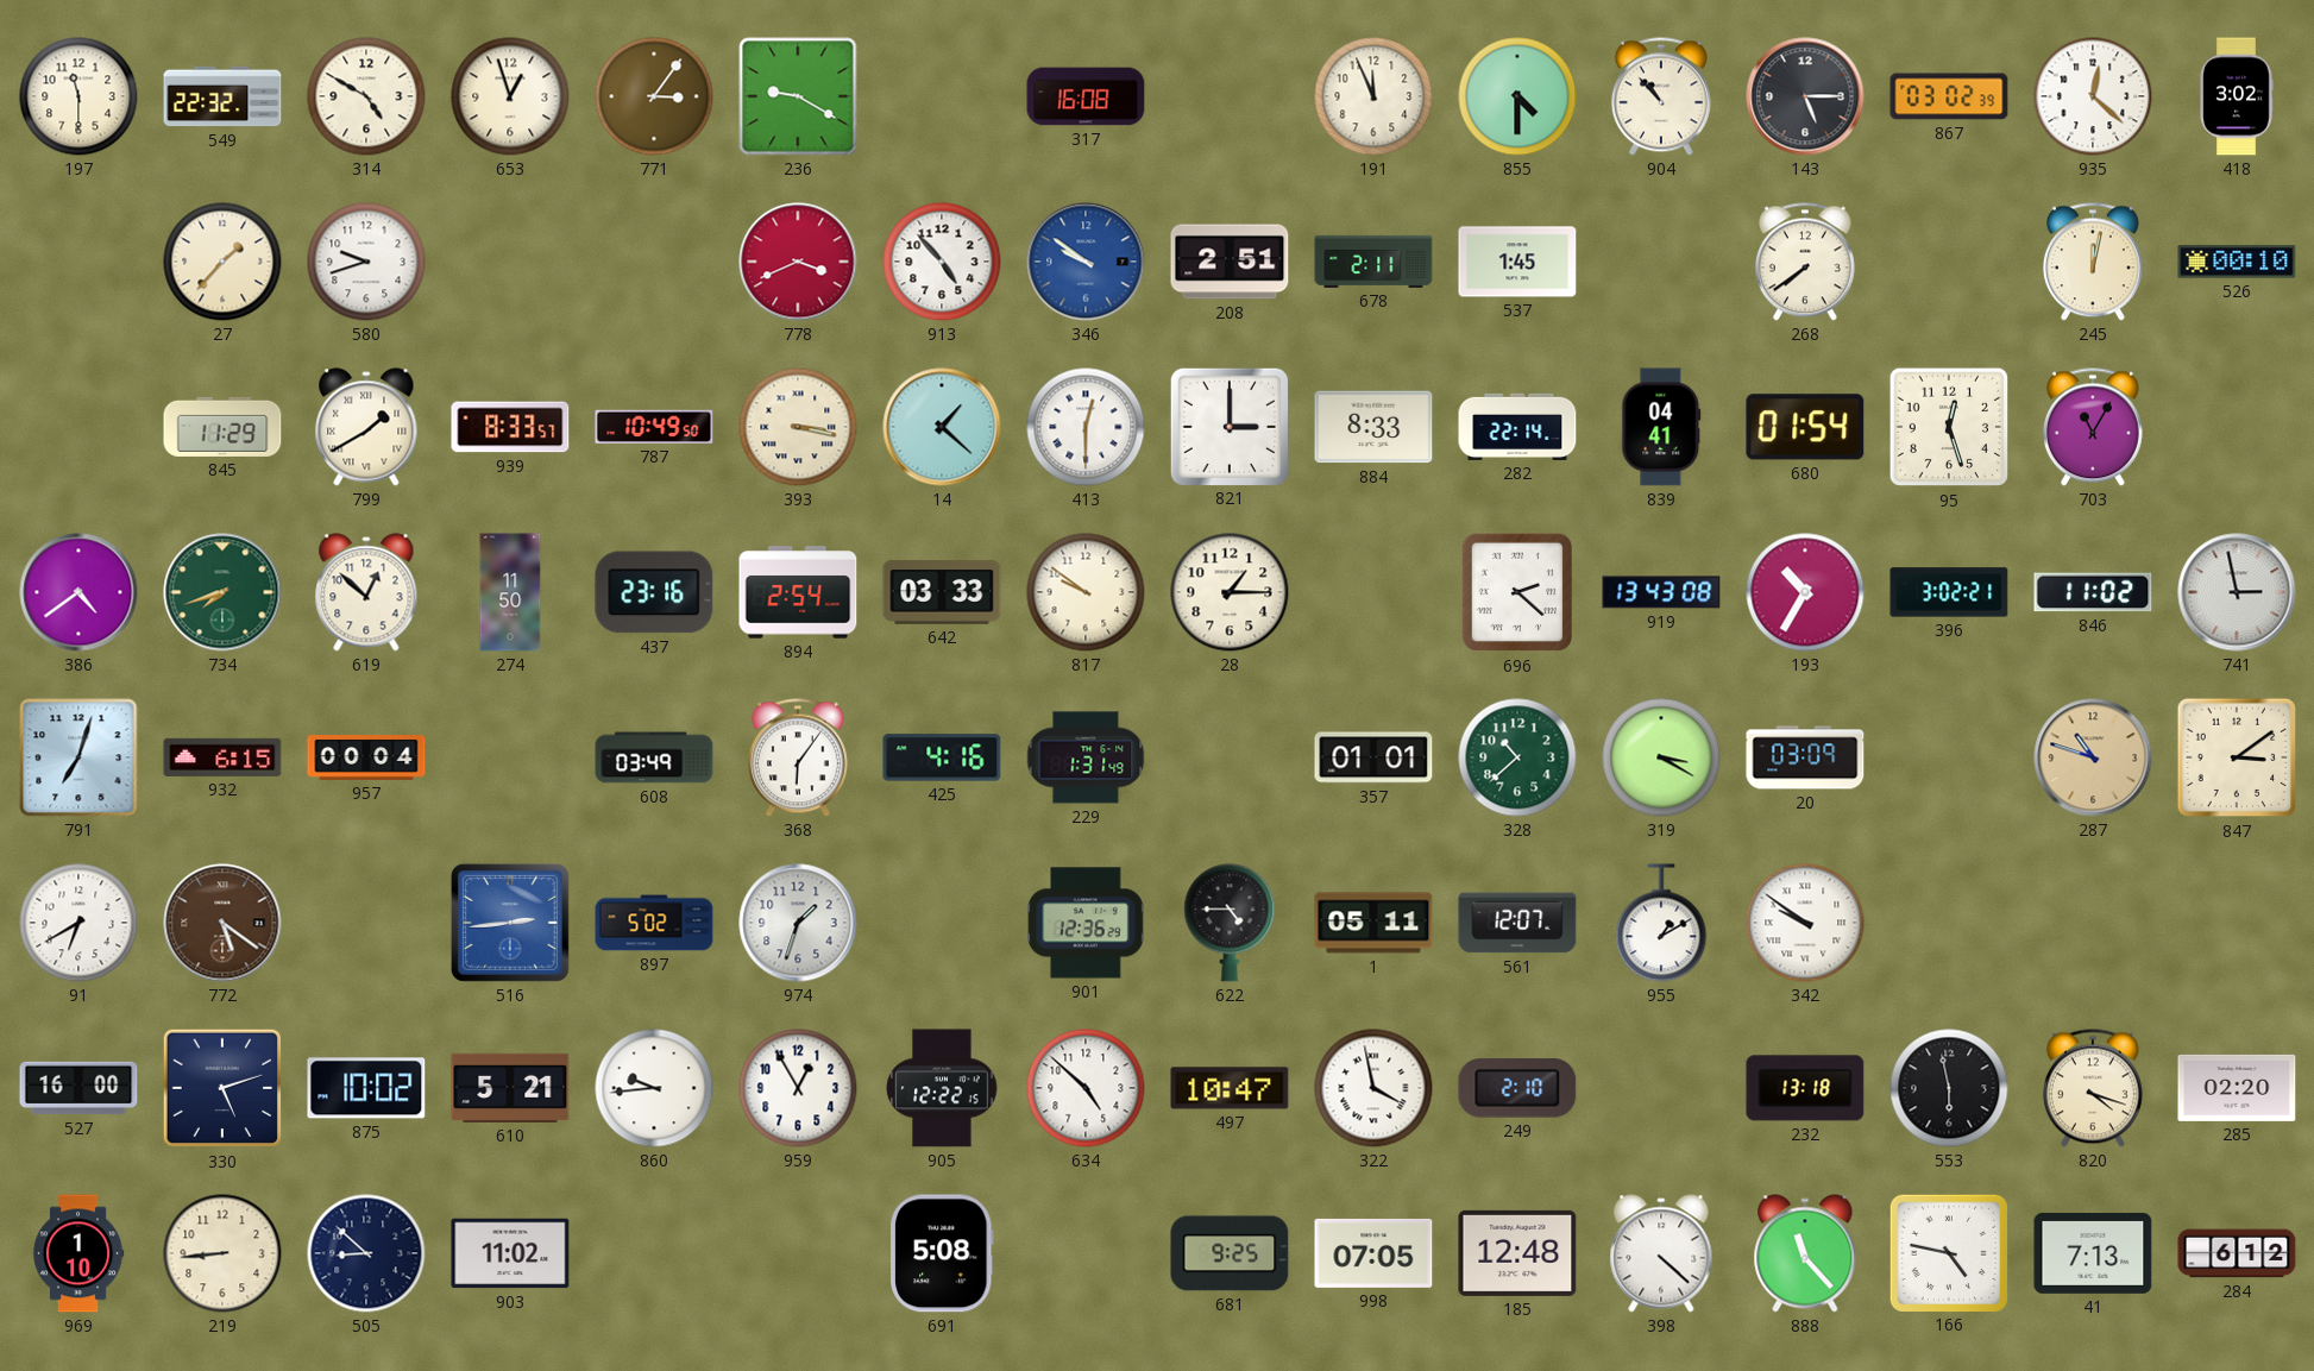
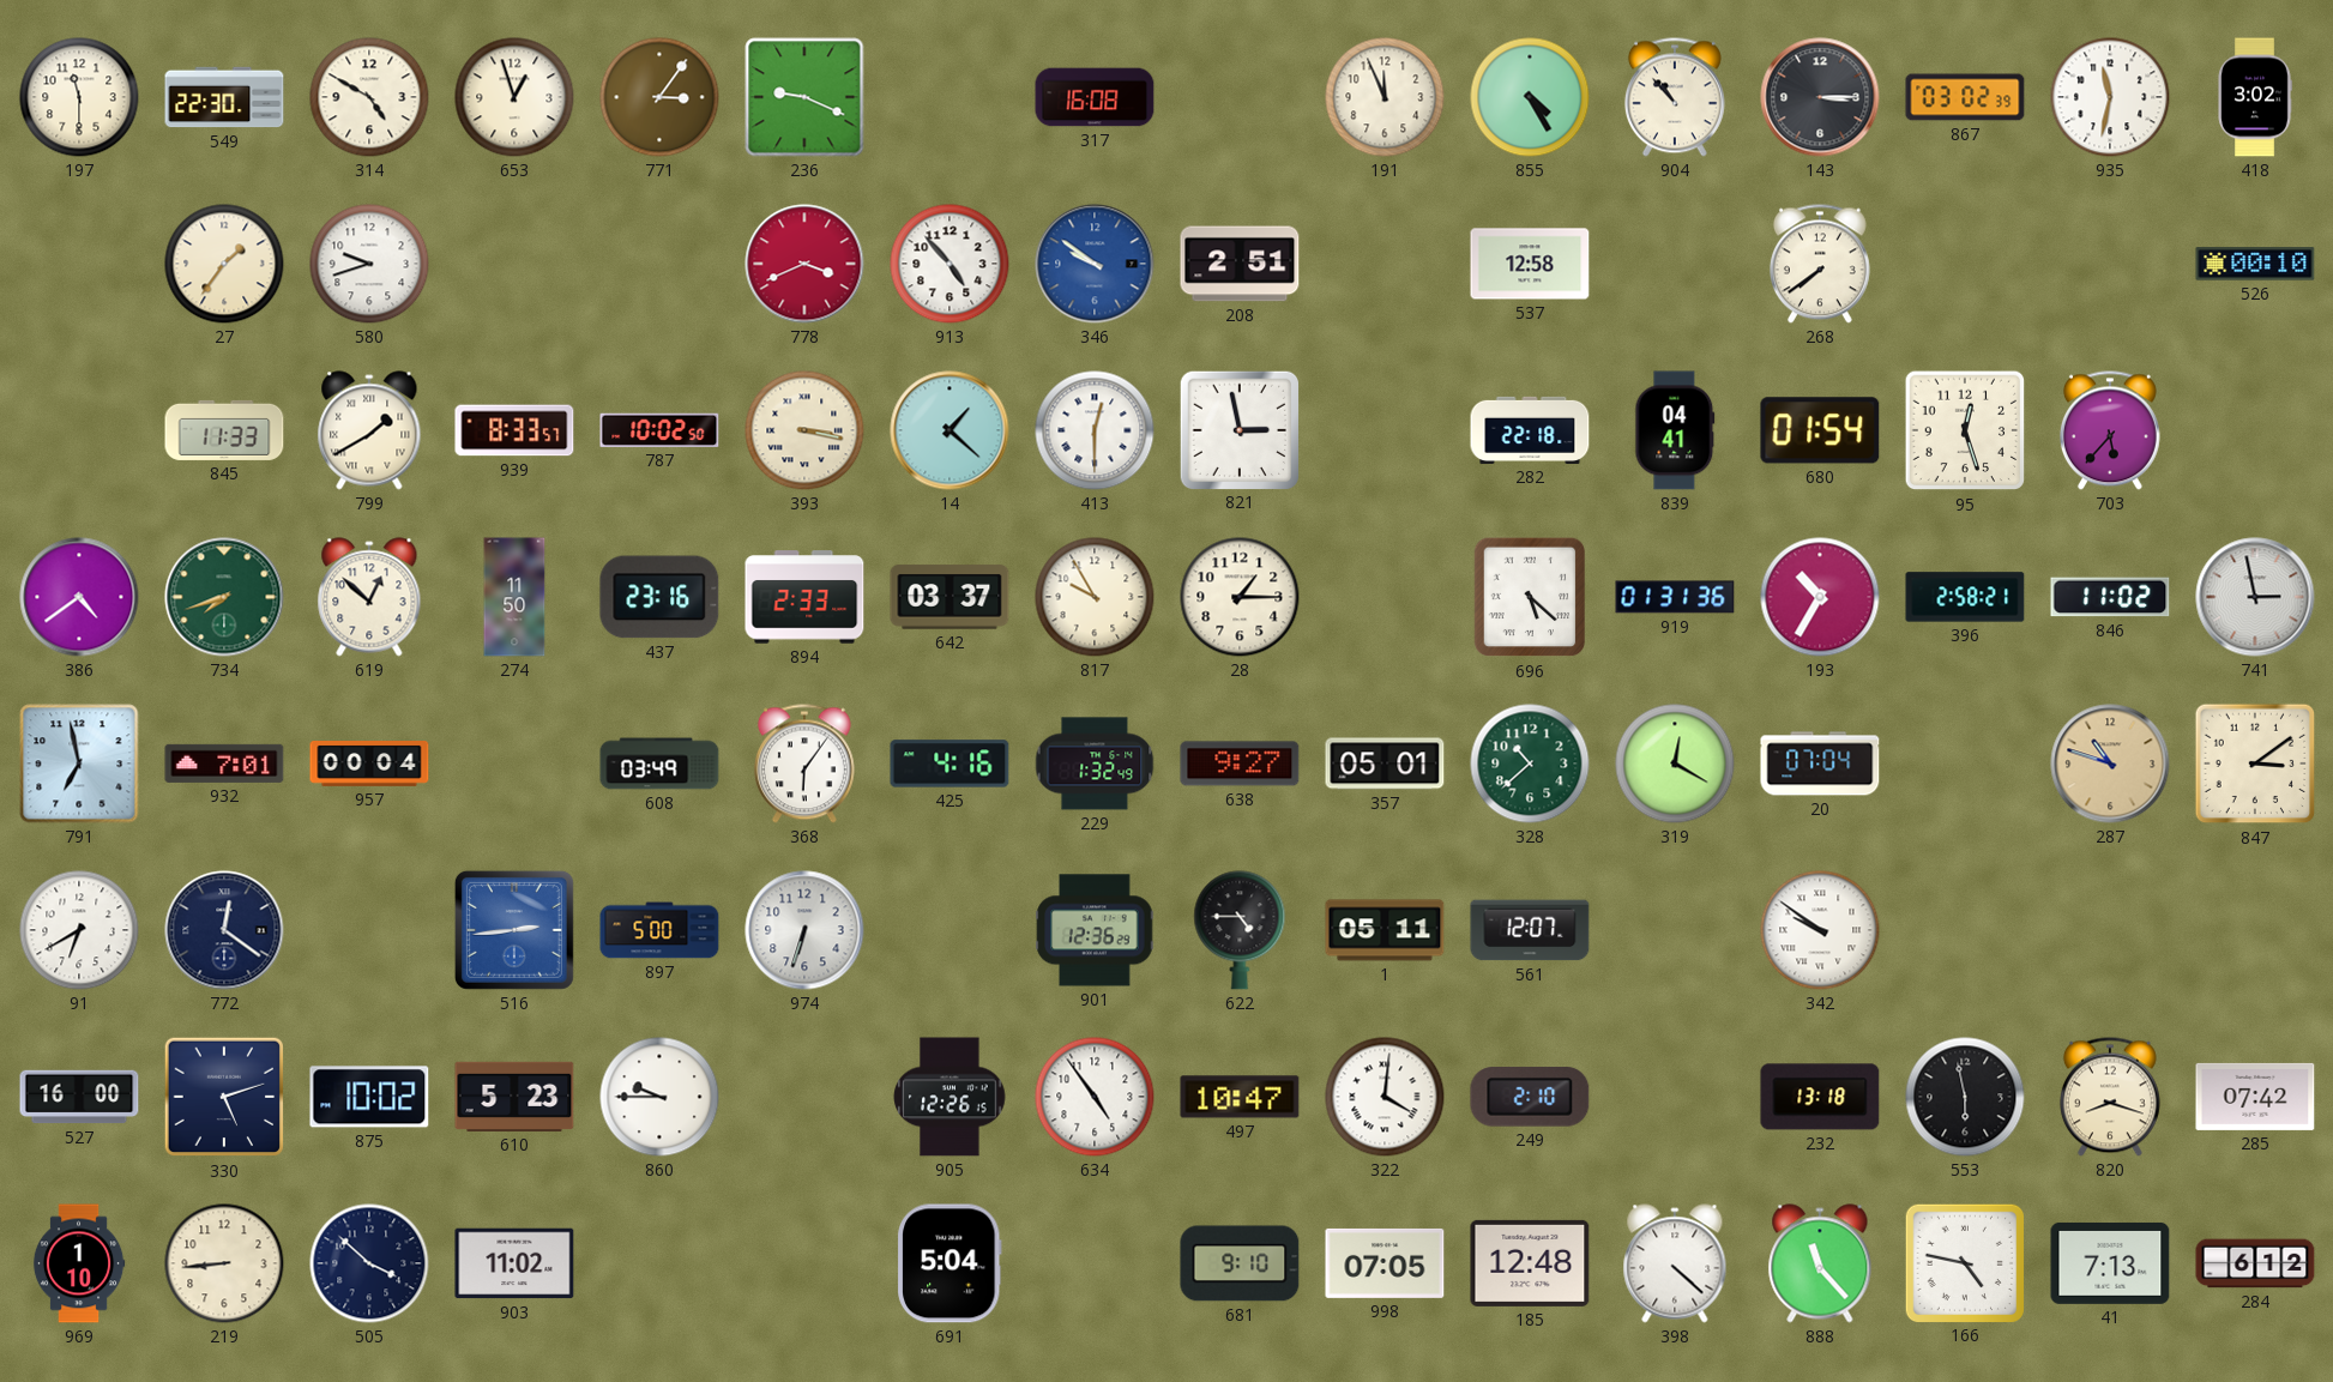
549: 22:32 -> 22:30
236: 9:20 -> 9:19
855: 4:30 -> 4:25
143: 5:15 -> 3:15
935: 12:22 -> 11:32
27: 1:37 -> 1:36
678: 2:11 -> none
537: 1:45 -> 12:58
245: 12:02 -> none
845: 11:29 -> 11:33
787: 10:49 -> 10:02
821: 3:00 -> 2:58
884: 8:33 -> none
282: 22:14 -> 22:18
703: 11:05 -> 5:37
894: 2:54 -> 2:33
642: 03:33 -> 03:37
817: 9:51 -> 9:55
696: 2:22 -> 5:22
919: 13:43 -> 01:31
396: 3:02 -> 2:58
791: 7:03 -> 6:58
932: 6:15 -> 7:01
229: 1:31 -> 1:32
638: none -> 9:27
357: 01:01 -> 05:01
319: 3:20 -> 12:20
20: 03:09 -> 07:04
772: 5:21 -> 12:21
772 dial: brown -> navy
897: 5:02 -> 5:00
974: 1:33 -> 6:33
955: 1:10 -> none
610: 5:21 -> 5:23
860: 9:44 -> 9:45
959: 12:55 -> none
905: 12:22 -> 12:26
634: 4:52 -> 4:54
322: 3:58 -> 4:01
820: 4:18 -> 8:18
285: 02:20 -> 07:42
505: 8:52 -> 3:52
691: 5:08 -> 5:04
681: 9:25 -> 9:10
